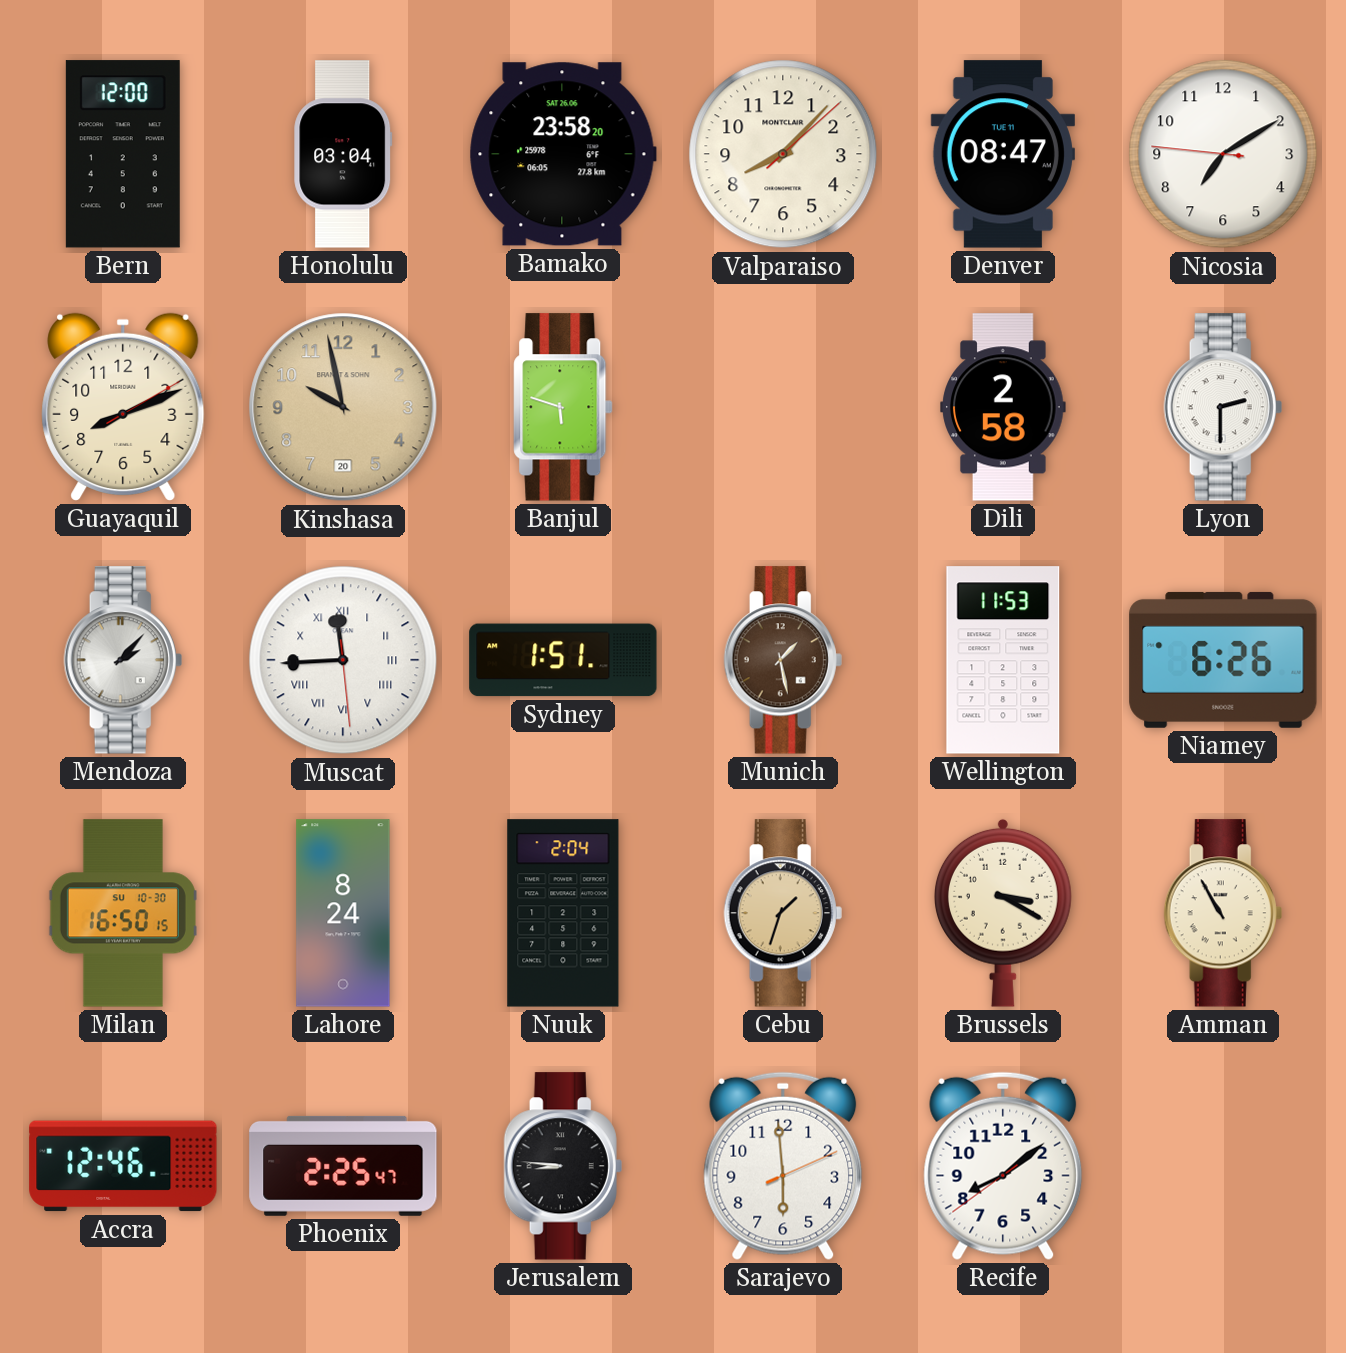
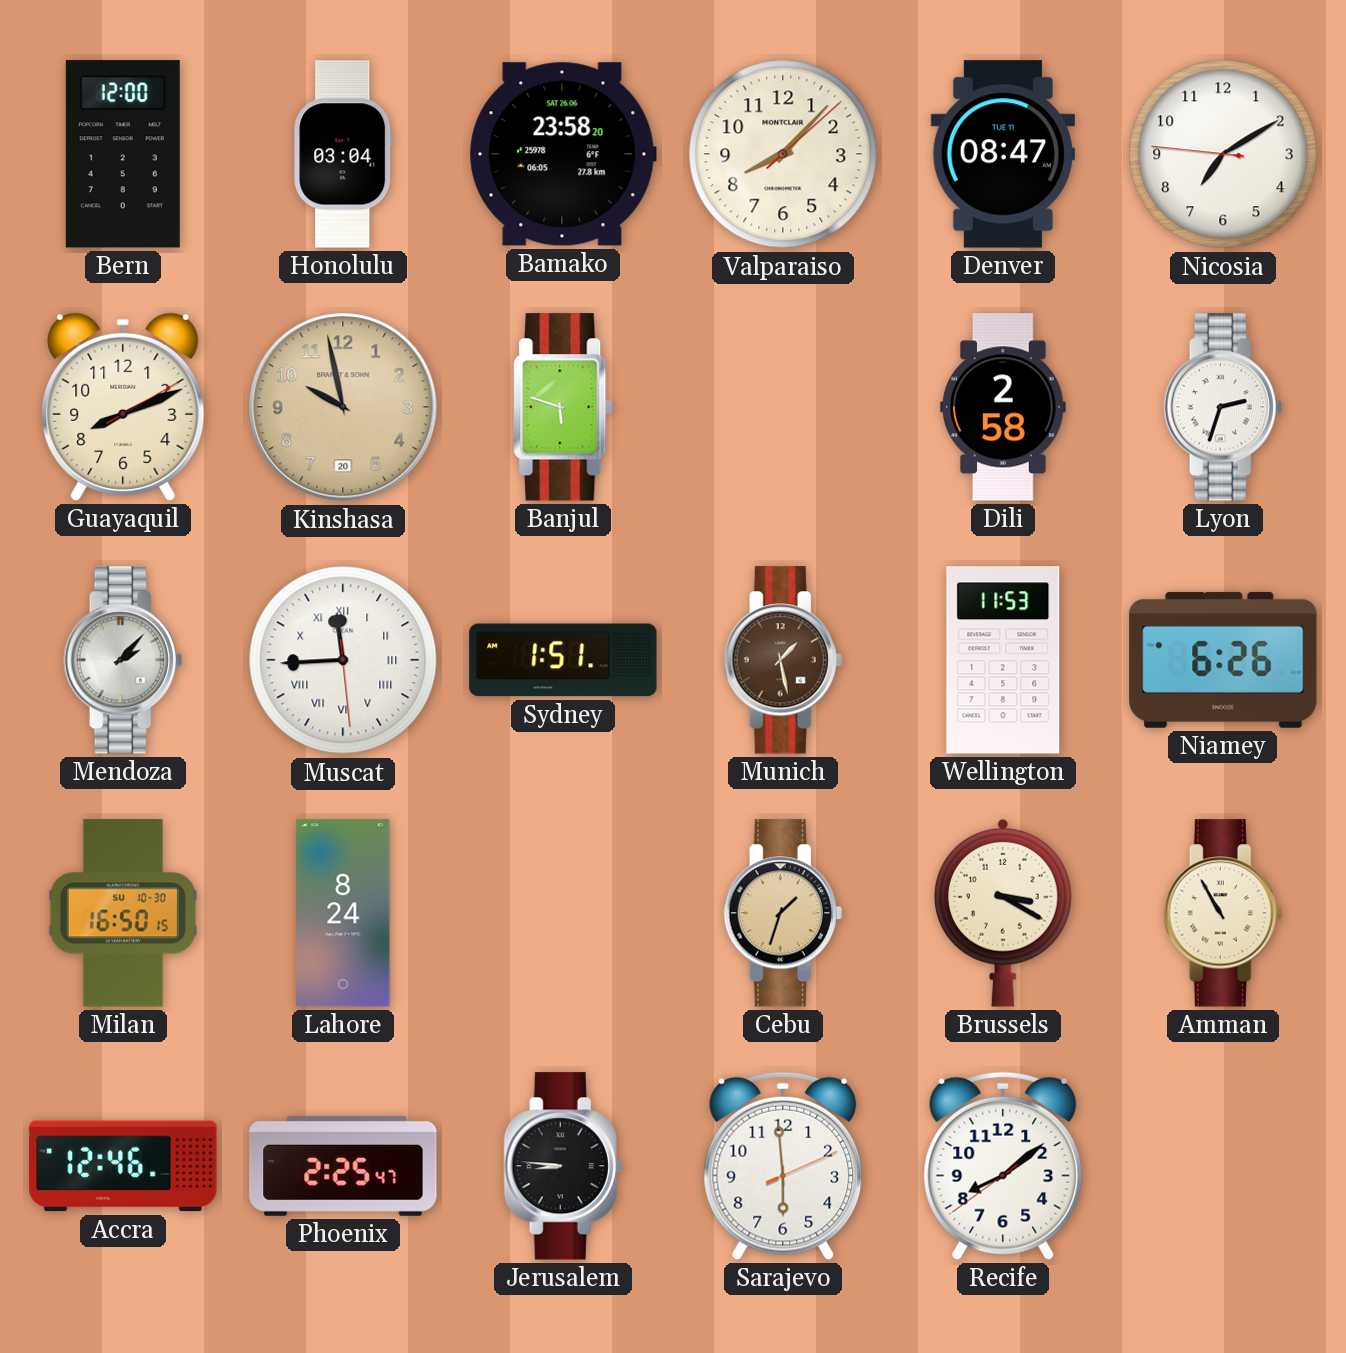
Lyon: 2:30 -> 2:33
Nuuk: 2:04 -> none
